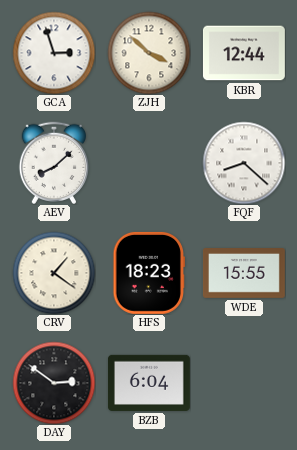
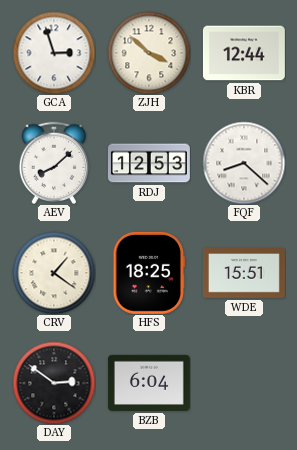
RDJ: none -> 12:53
HFS: 18:23 -> 18:25
WDE: 15:55 -> 15:51
